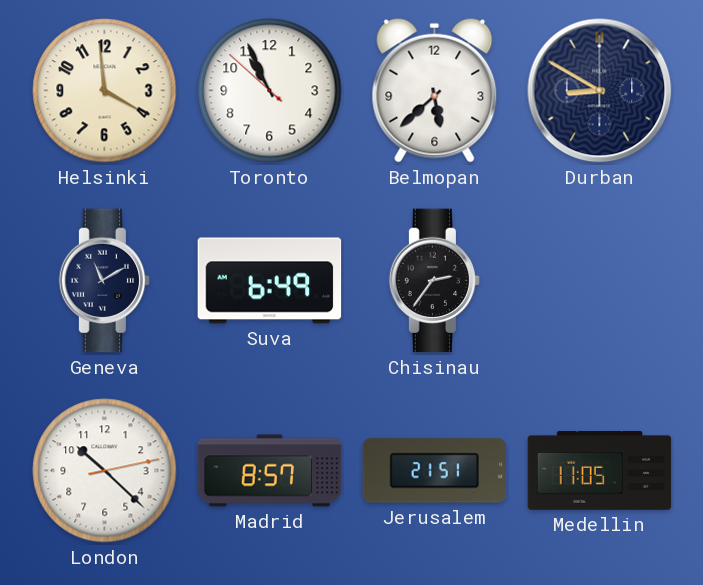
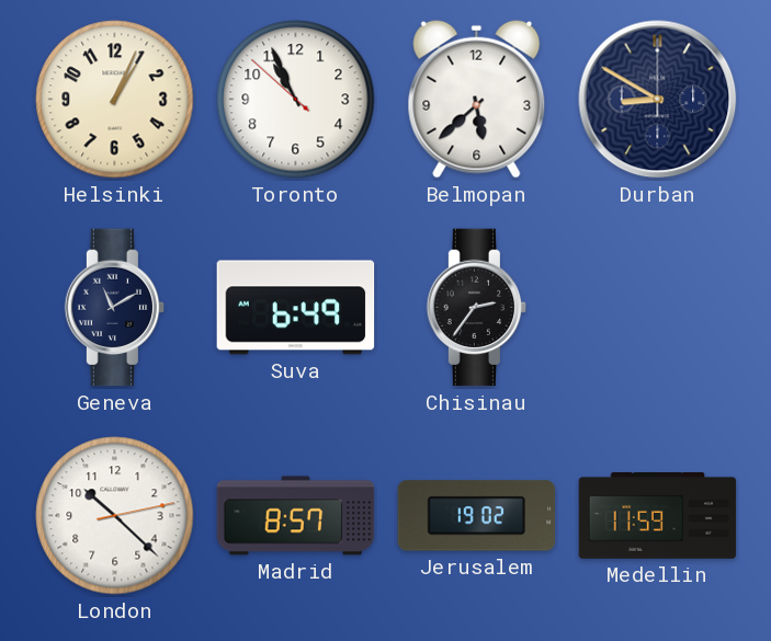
Helsinki: 3:59 -> 1:04
Jerusalem: 21:51 -> 19:02
Medellin: 11:05 -> 11:59
